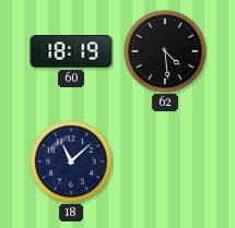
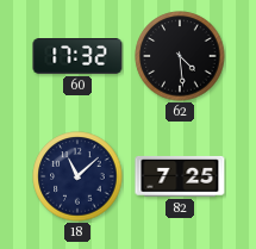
60: 18:19 -> 17:32
82: none -> 7:25
